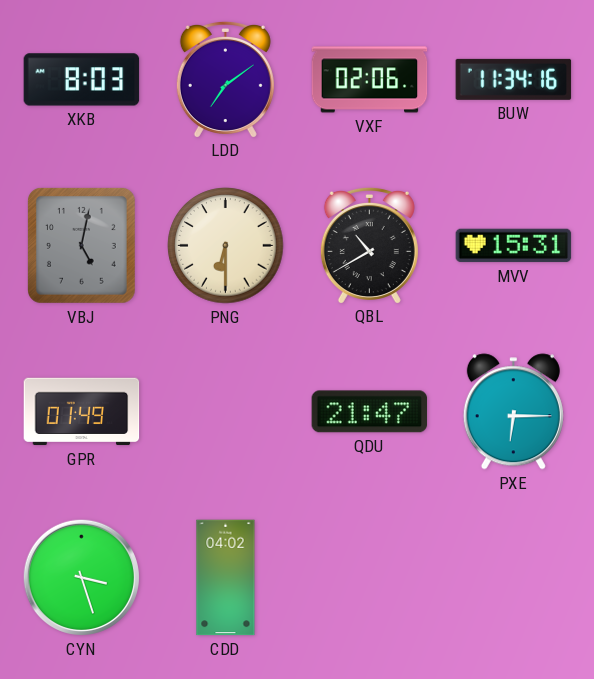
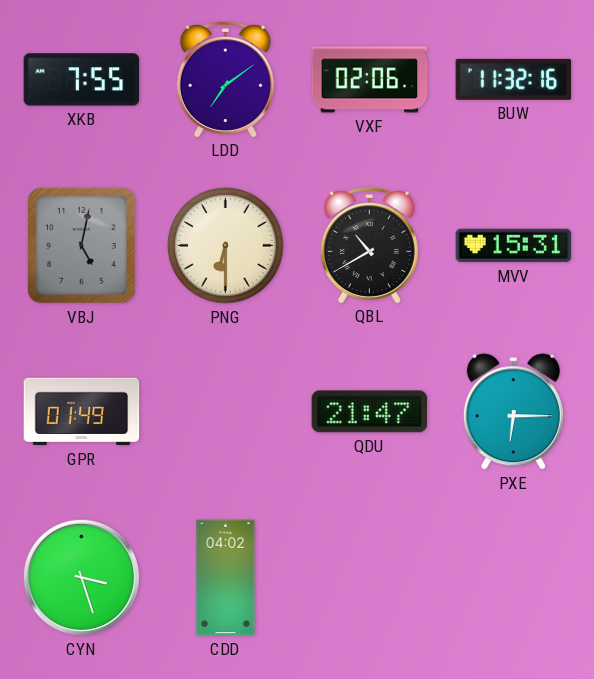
XKB: 8:03 -> 7:55
BUW: 11:34 -> 11:32
